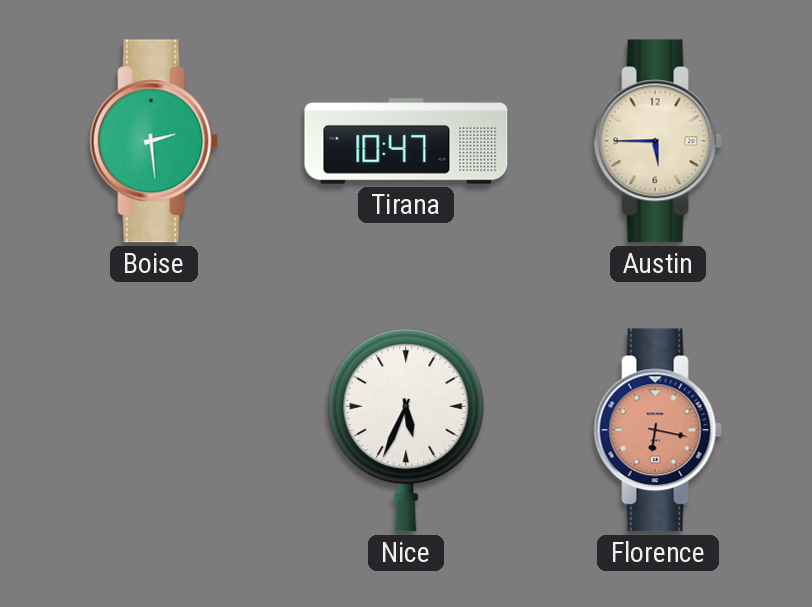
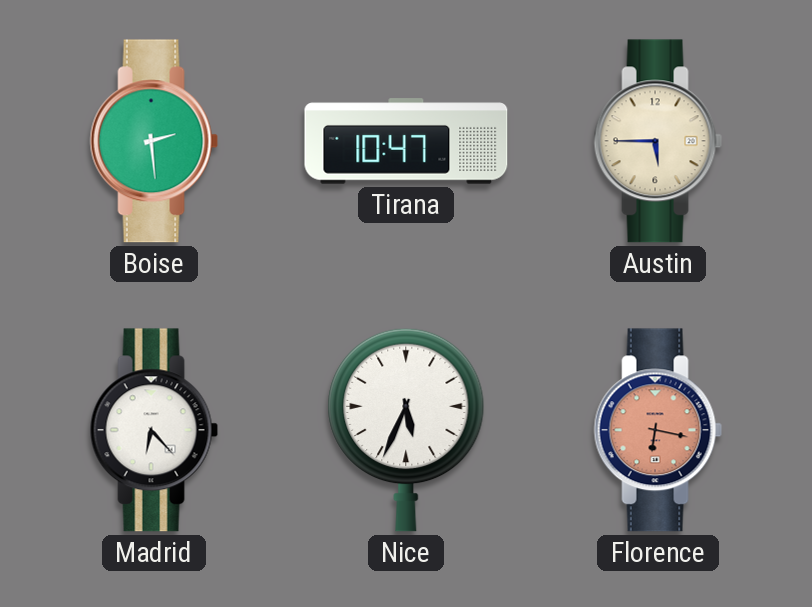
Madrid: none -> 6:23
